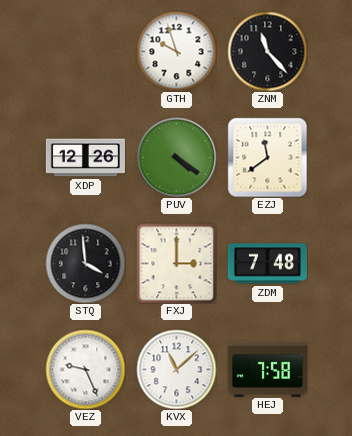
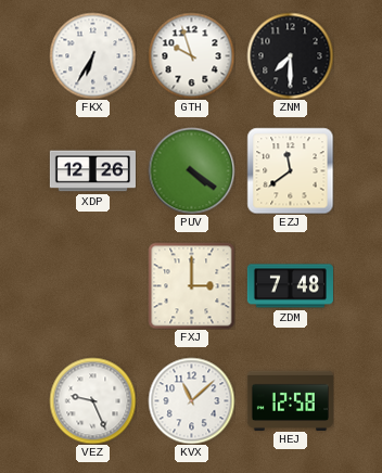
FKX: none -> 6:35
ZNM: 11:23 -> 7:30
STQ: 3:59 -> none
HEJ: 7:58 -> 12:58
